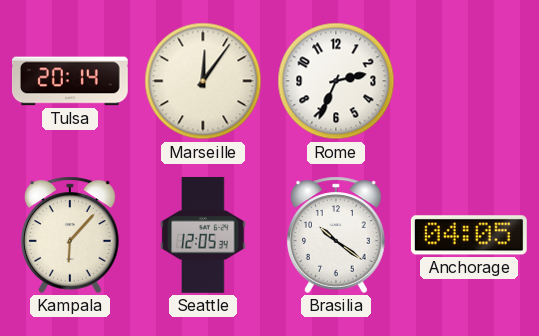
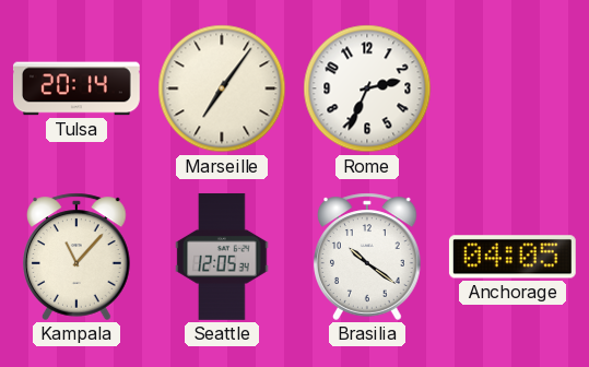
Marseille: 12:06 -> 7:06
Kampala: 6:07 -> 11:07
